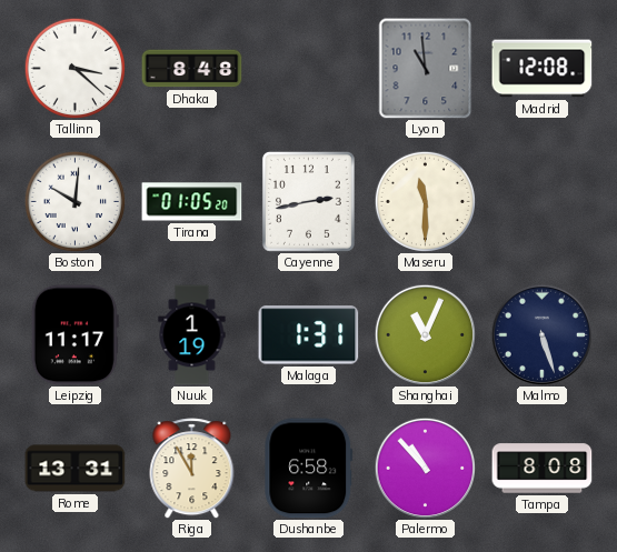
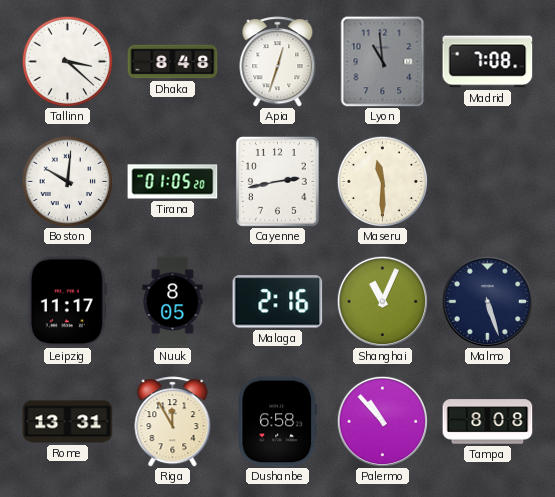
Apia: none -> 12:33
Madrid: 12:08 -> 7:08
Nuuk: 1:19 -> 8:05
Malaga: 1:31 -> 2:16
